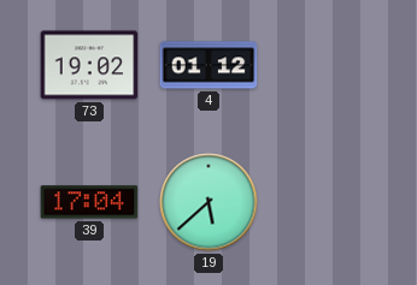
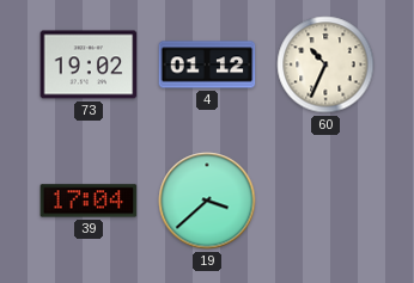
60: none -> 10:34
19: 5:38 -> 3:38
